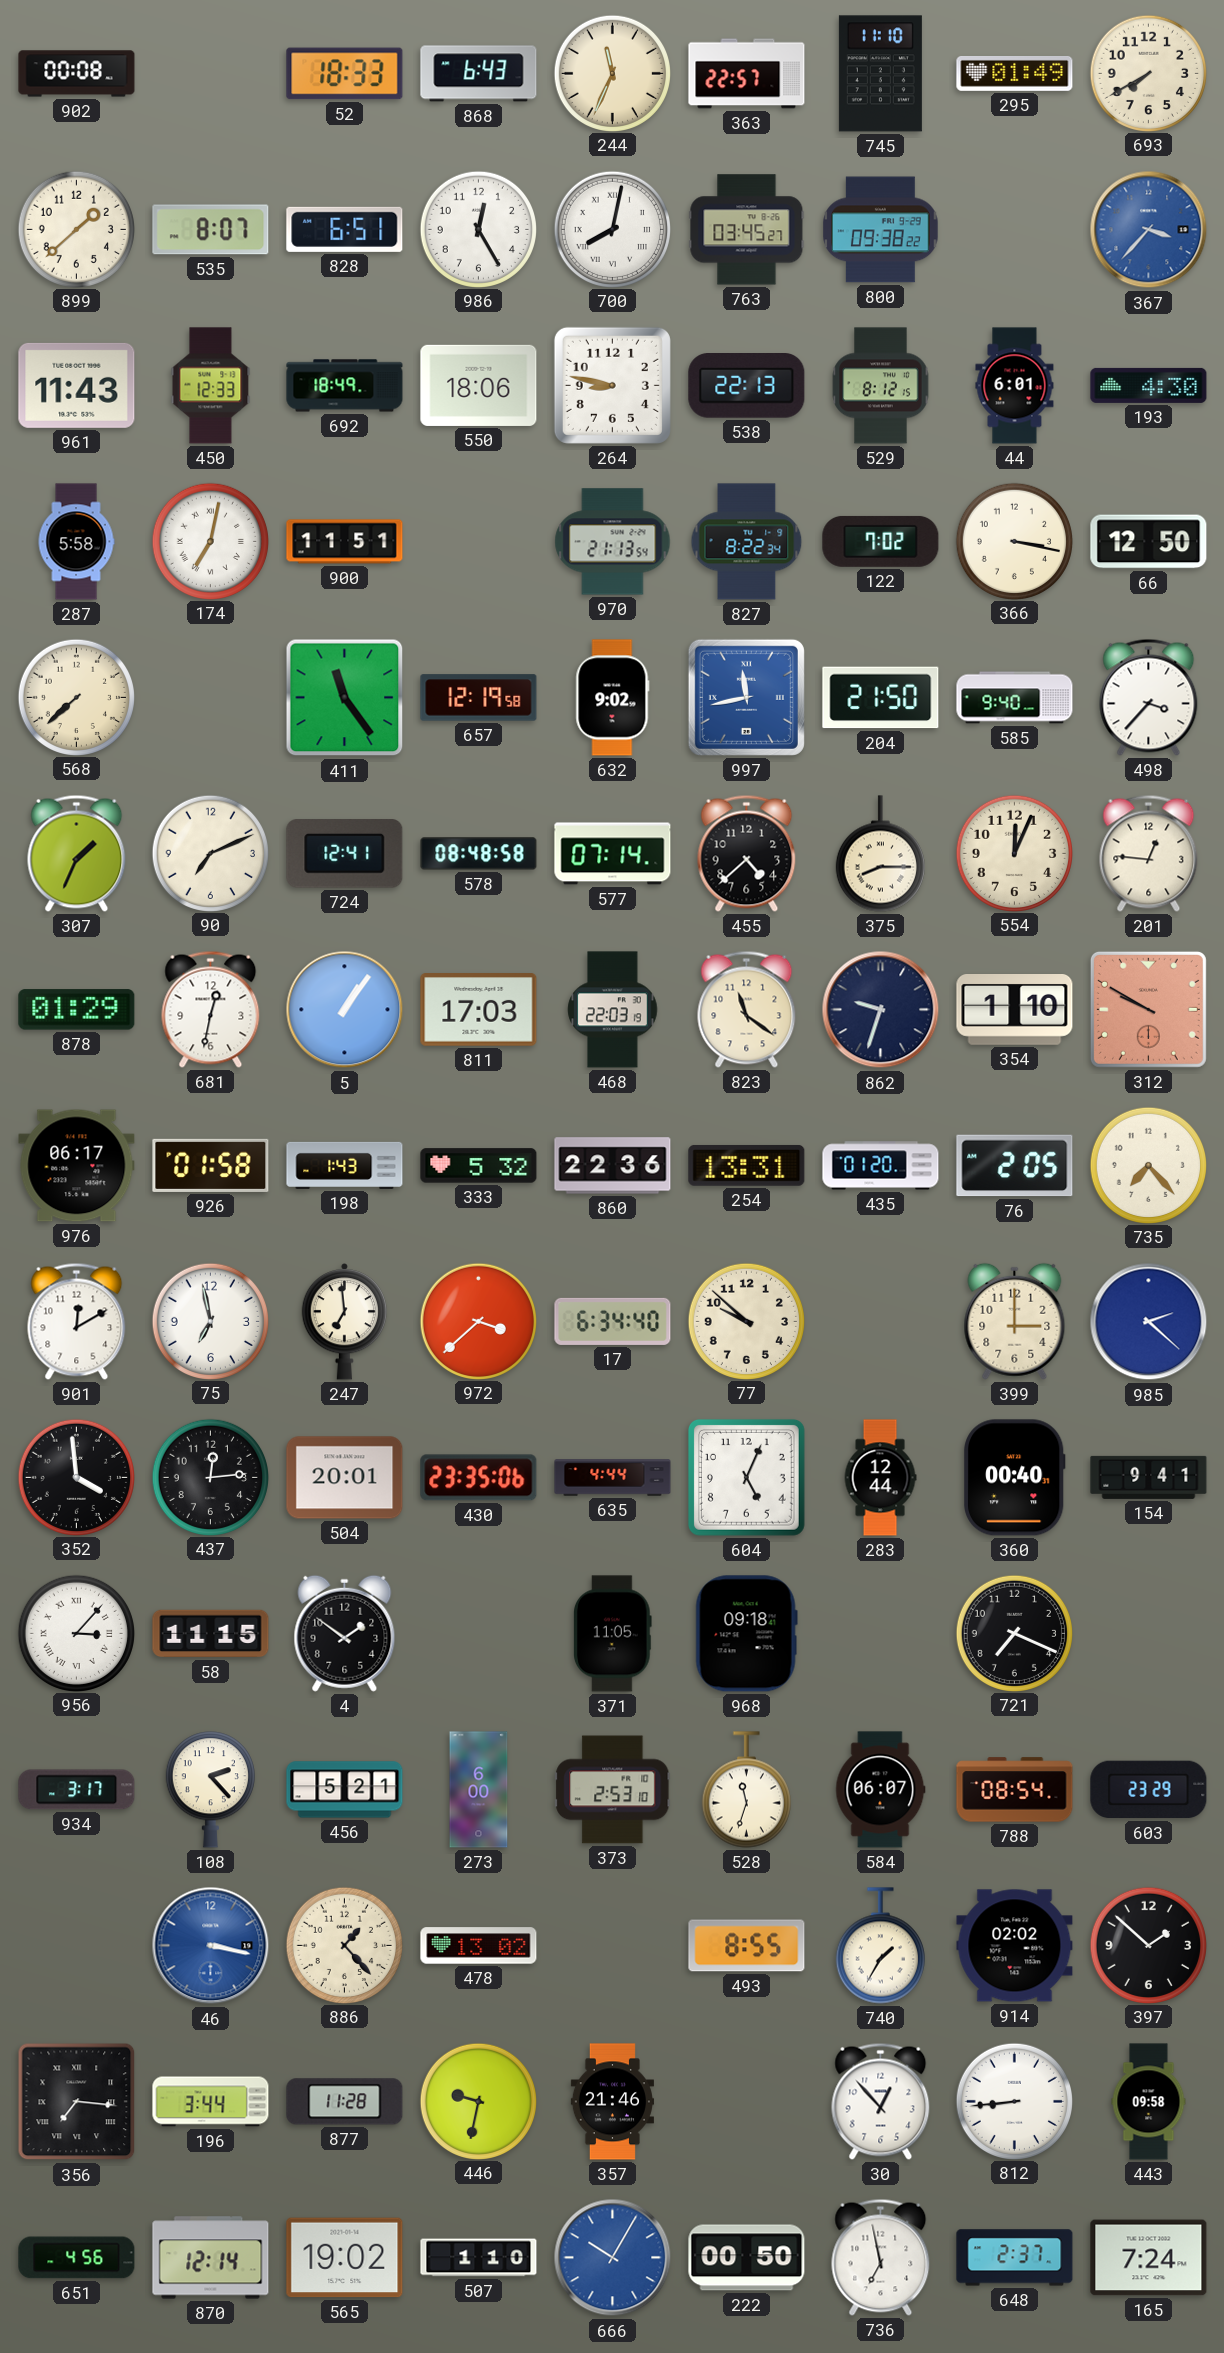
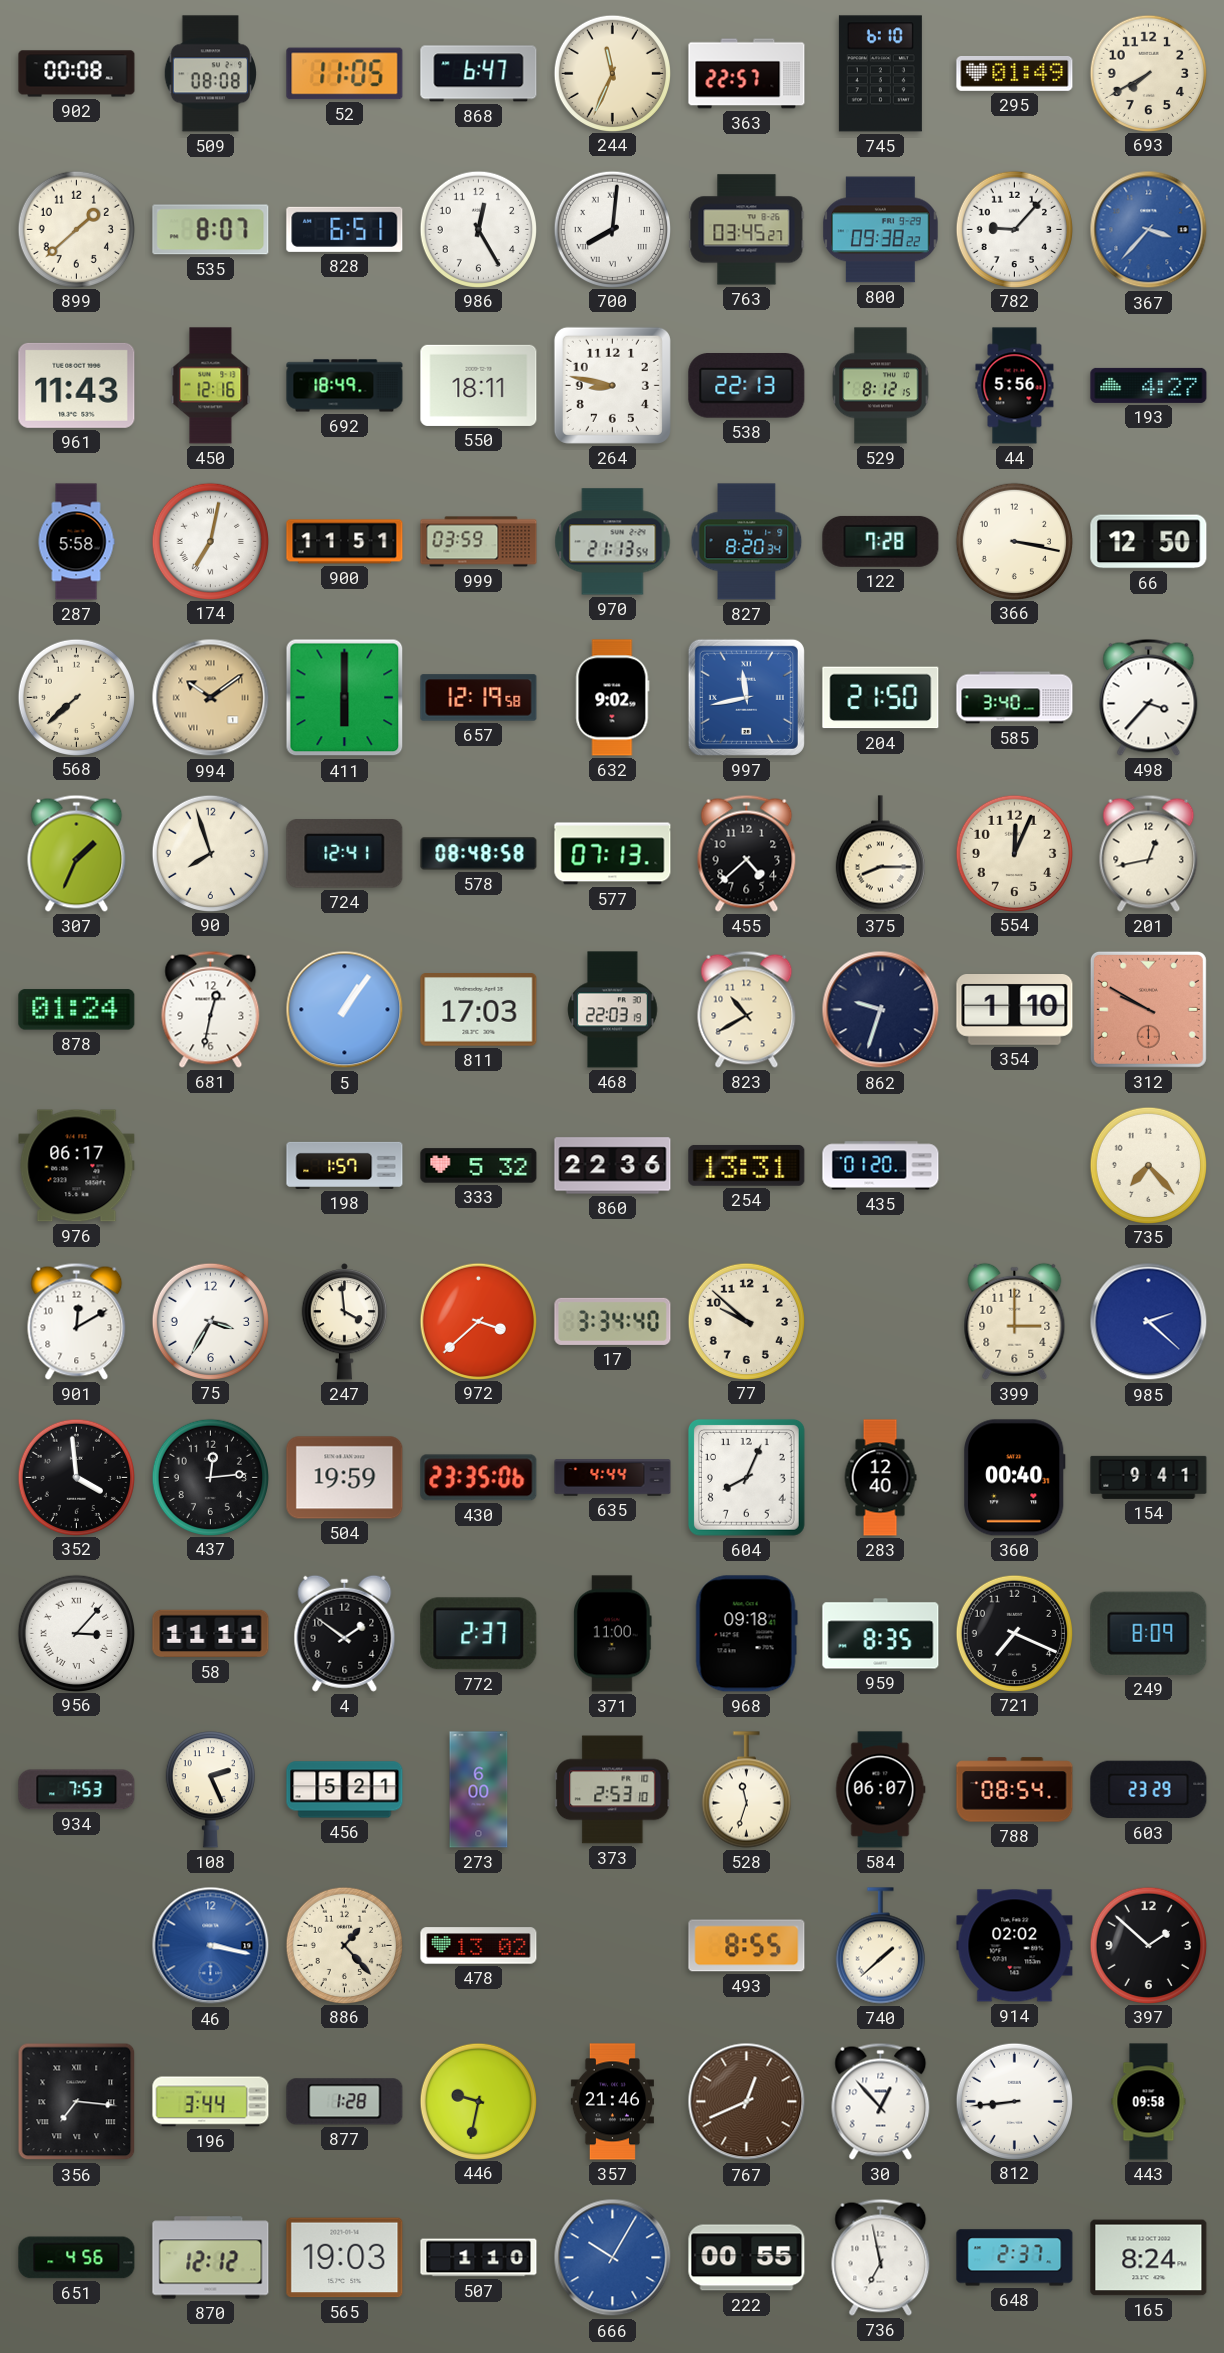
509: none -> 08:08
52: 18:33 -> 11:05
868: 6:43 -> 6:47
745: 11:10 -> 6:10
700: 8:02 -> 8:01
782: none -> 9:07
450: 12:33 -> 12:16
550: 18:06 -> 18:11
44: 6:01 -> 5:56
193: 4:30 -> 4:27
999: none -> 03:59
827: 8:22 -> 8:20
122: 7:02 -> 7:28
994: none -> 10:09
411: 11:24 -> 6:00
585: 9:40 -> 3:40
90: 7:11 -> 7:57
577: 07:14 -> 07:13
201: 12:46 -> 12:43
878: 01:29 -> 01:24
823: 11:21 -> 10:40
926: 01:58 -> none
198: 1:43 -> 1:57
76: 2:05 -> none
75: 6:58 -> 3:35
247: 6:59 -> 3:59
17: 6:34 -> 3:34
504: 20:01 -> 19:59
604: 5:04 -> 8:04
283: 12:44 -> 12:40
58: 11:15 -> 11:11
772: none -> 2:37
371: 11:05 -> 11:00
959: none -> 8:35
249: none -> 8:09
934: 3:17 -> 7:53
108: 2:23 -> 2:26
740: 1:35 -> 1:38
877: 11:28 -> 1:28
767: none -> 12:41
870: 12:14 -> 12:12
565: 19:02 -> 19:03
222: 00:50 -> 00:55
165: 7:24 -> 8:24
